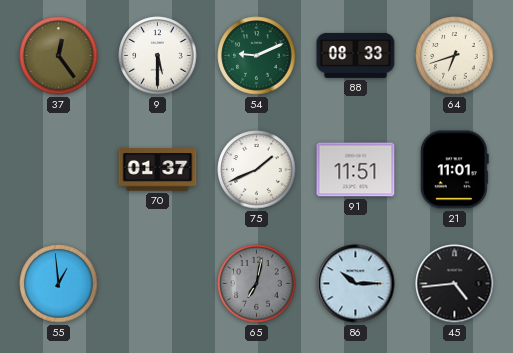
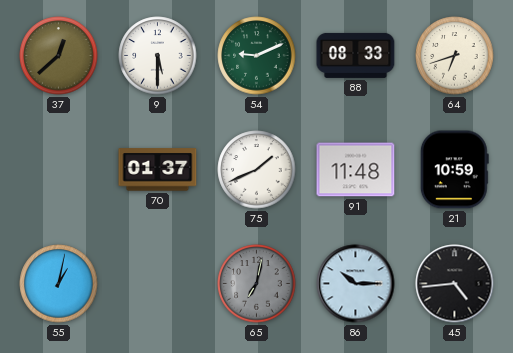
37: 12:24 -> 12:38
91: 11:51 -> 11:48
21: 11:01 -> 10:59
55: 12:59 -> 1:02
